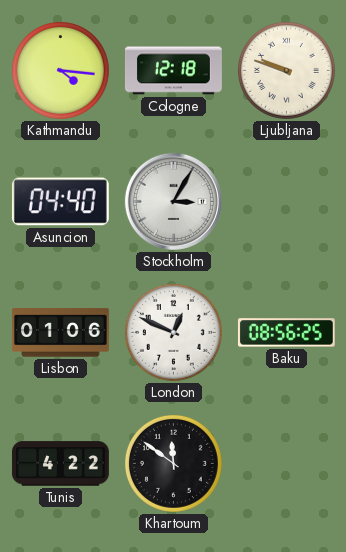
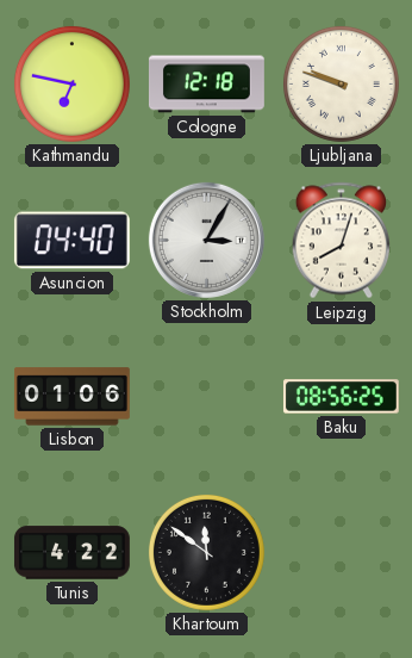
Kathmandu: 4:16 -> 6:47
Leipzig: none -> 8:03
London: 12:49 -> none
